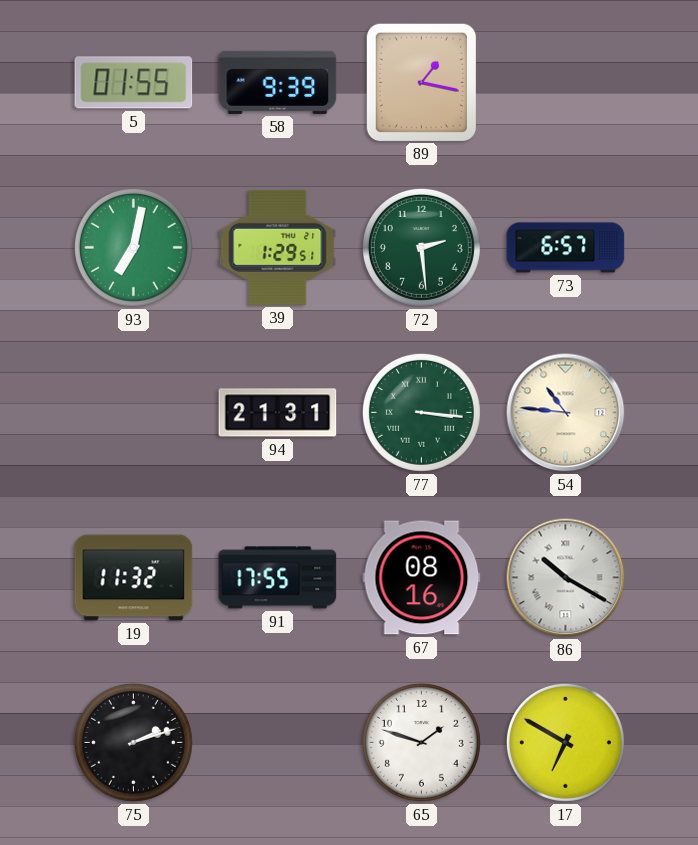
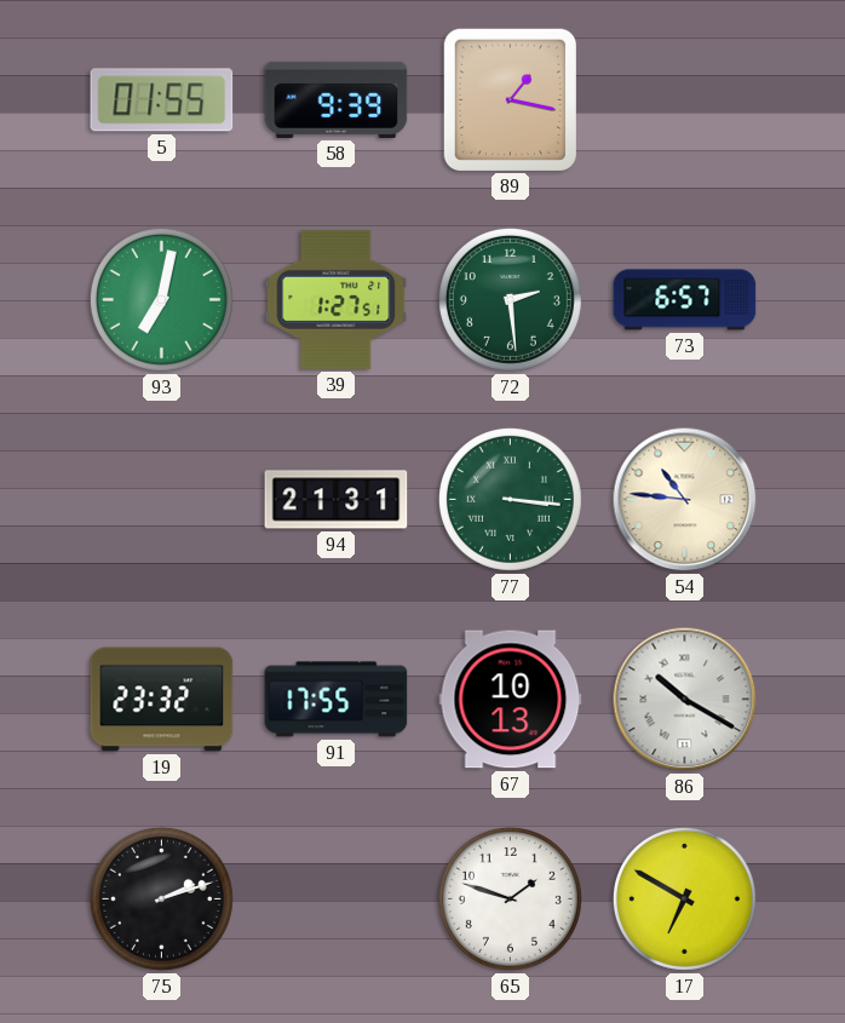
39: 1:29 -> 1:27
19: 11:32 -> 23:32
67: 08:16 -> 10:13
